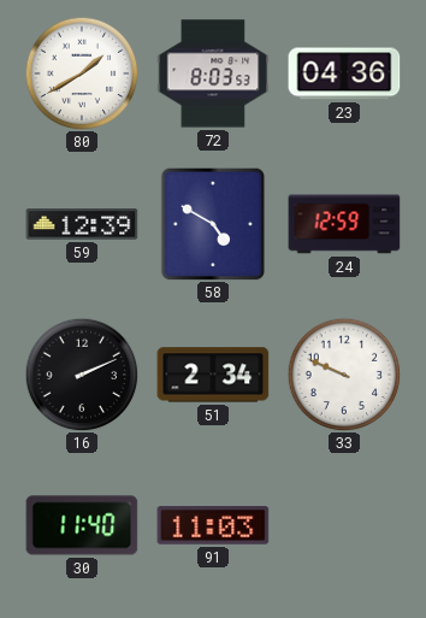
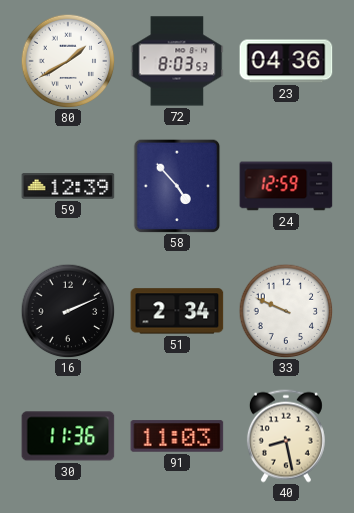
58: 4:50 -> 4:53
30: 11:40 -> 11:36
40: none -> 8:28
